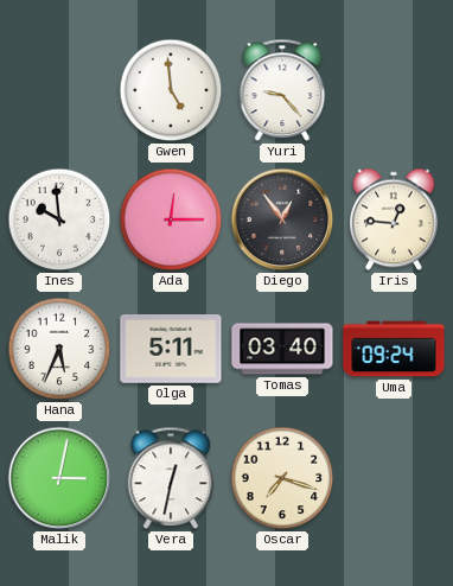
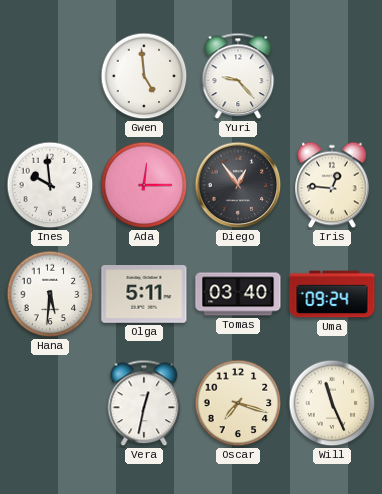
Hana: 5:34 -> 5:31
Malik: 3:02 -> none
Will: none -> 11:26
